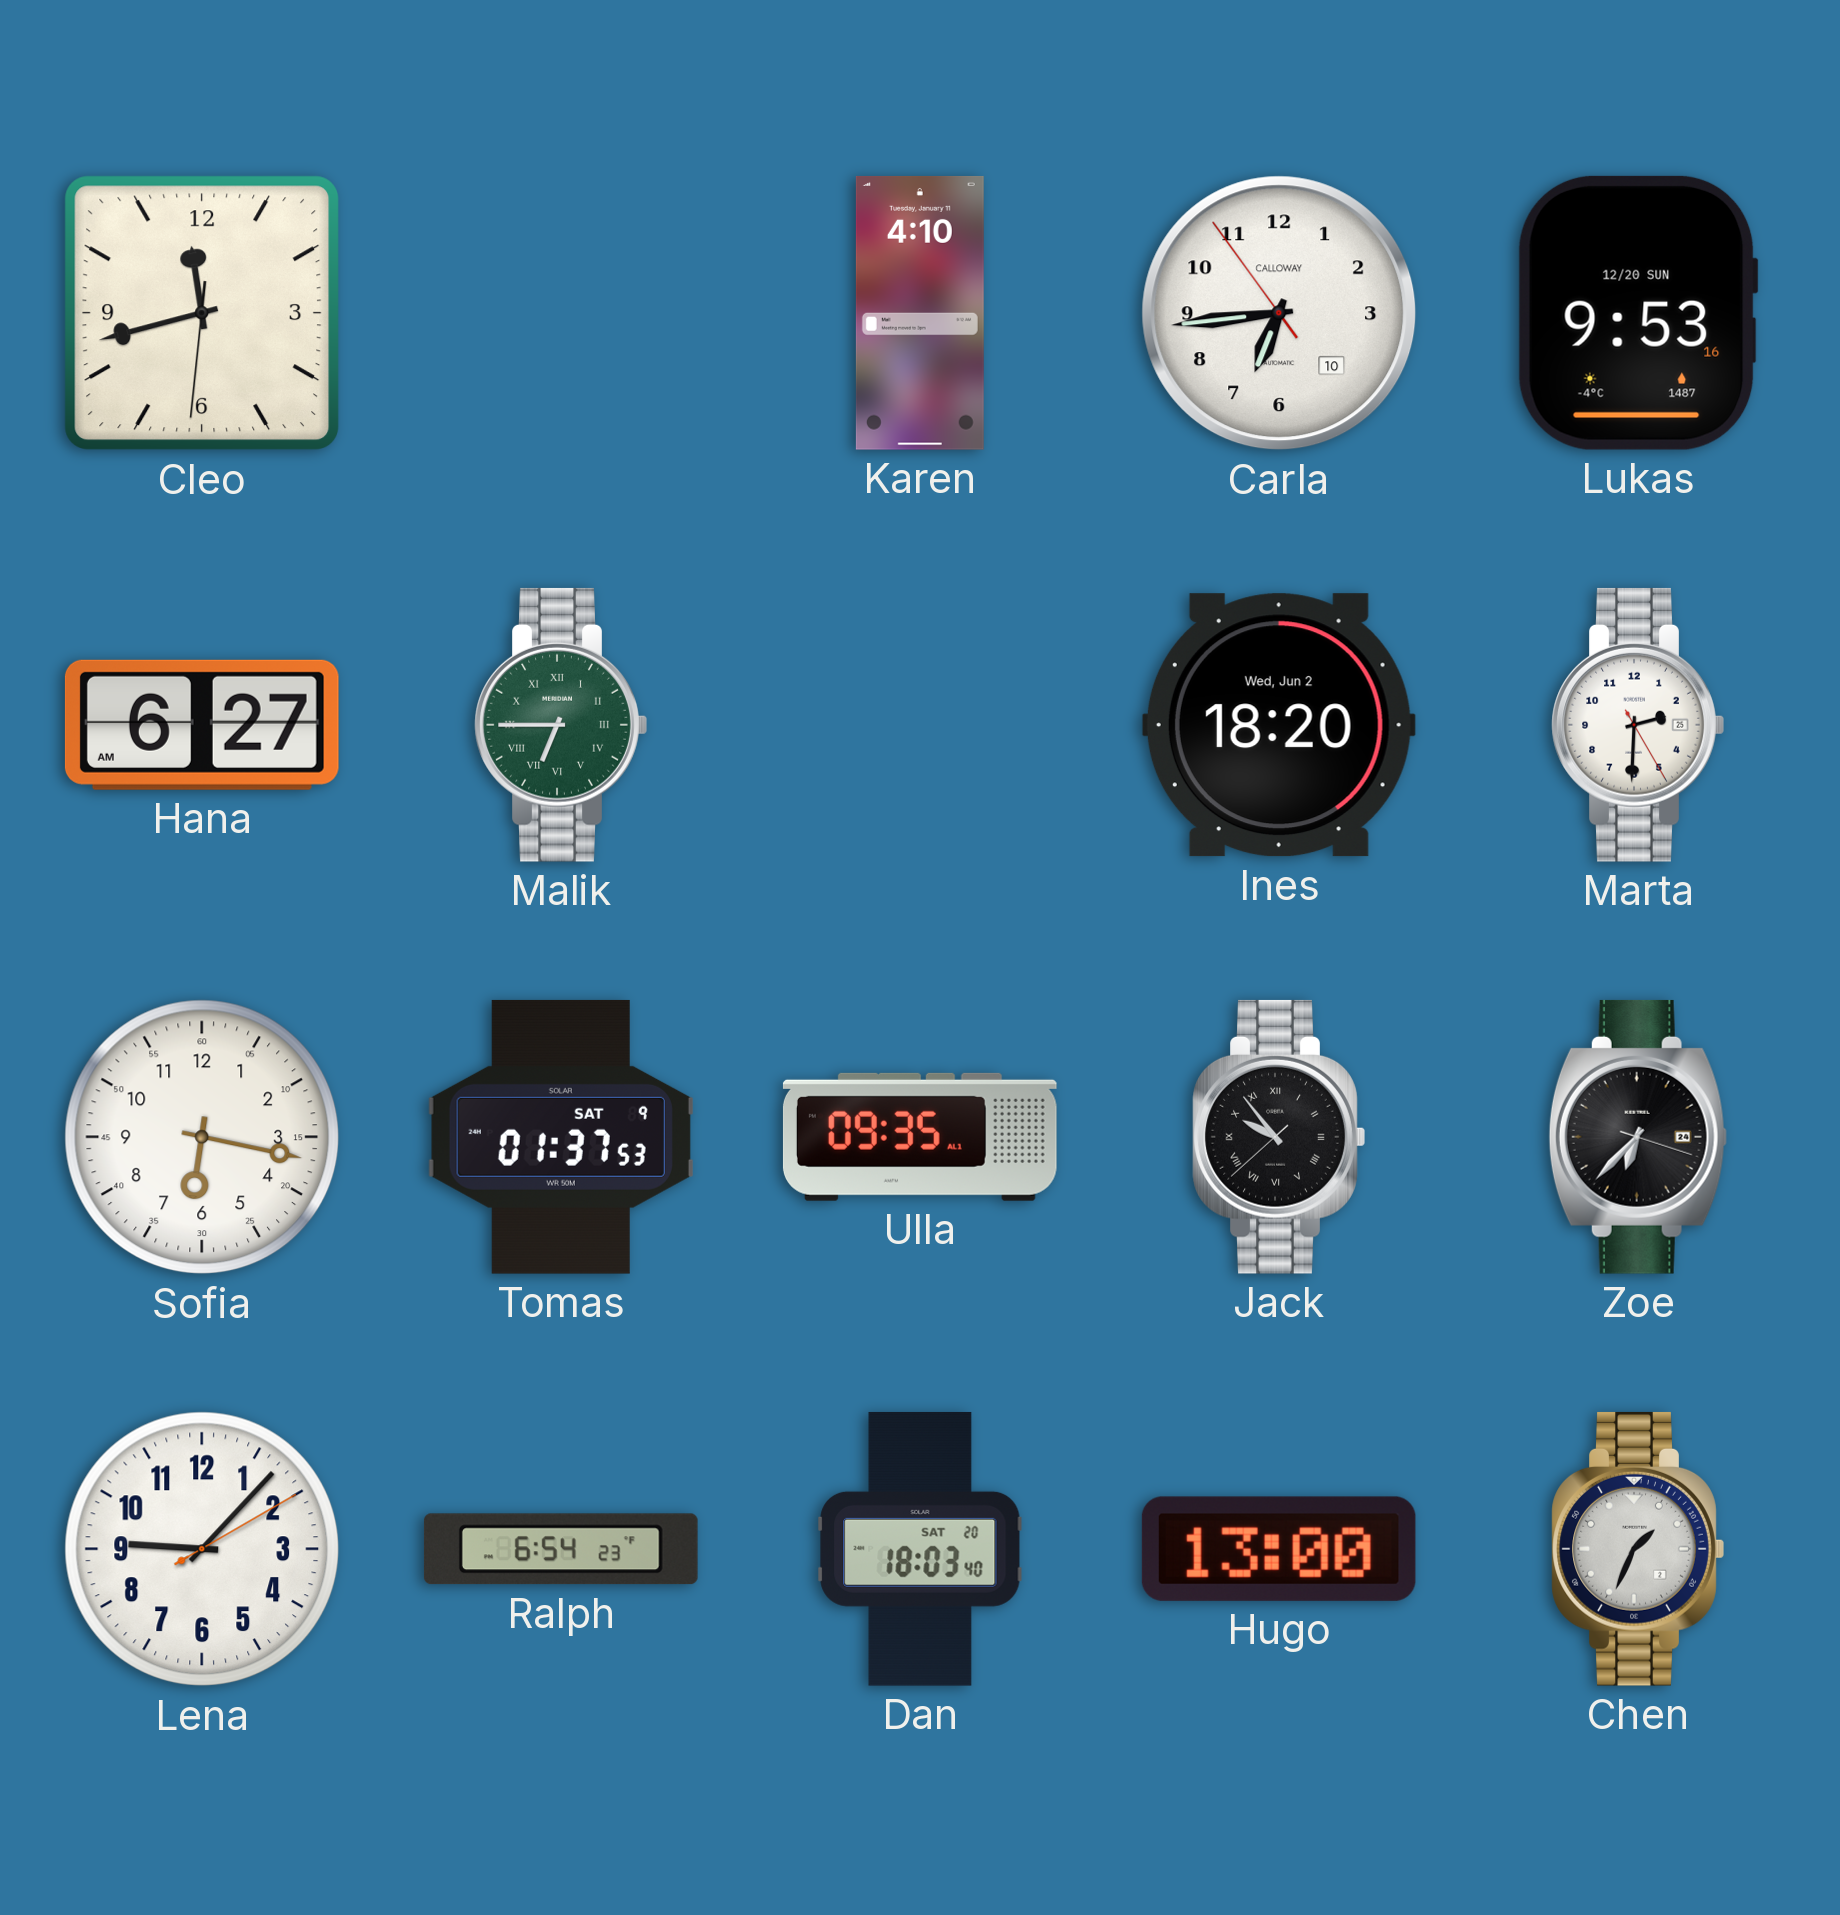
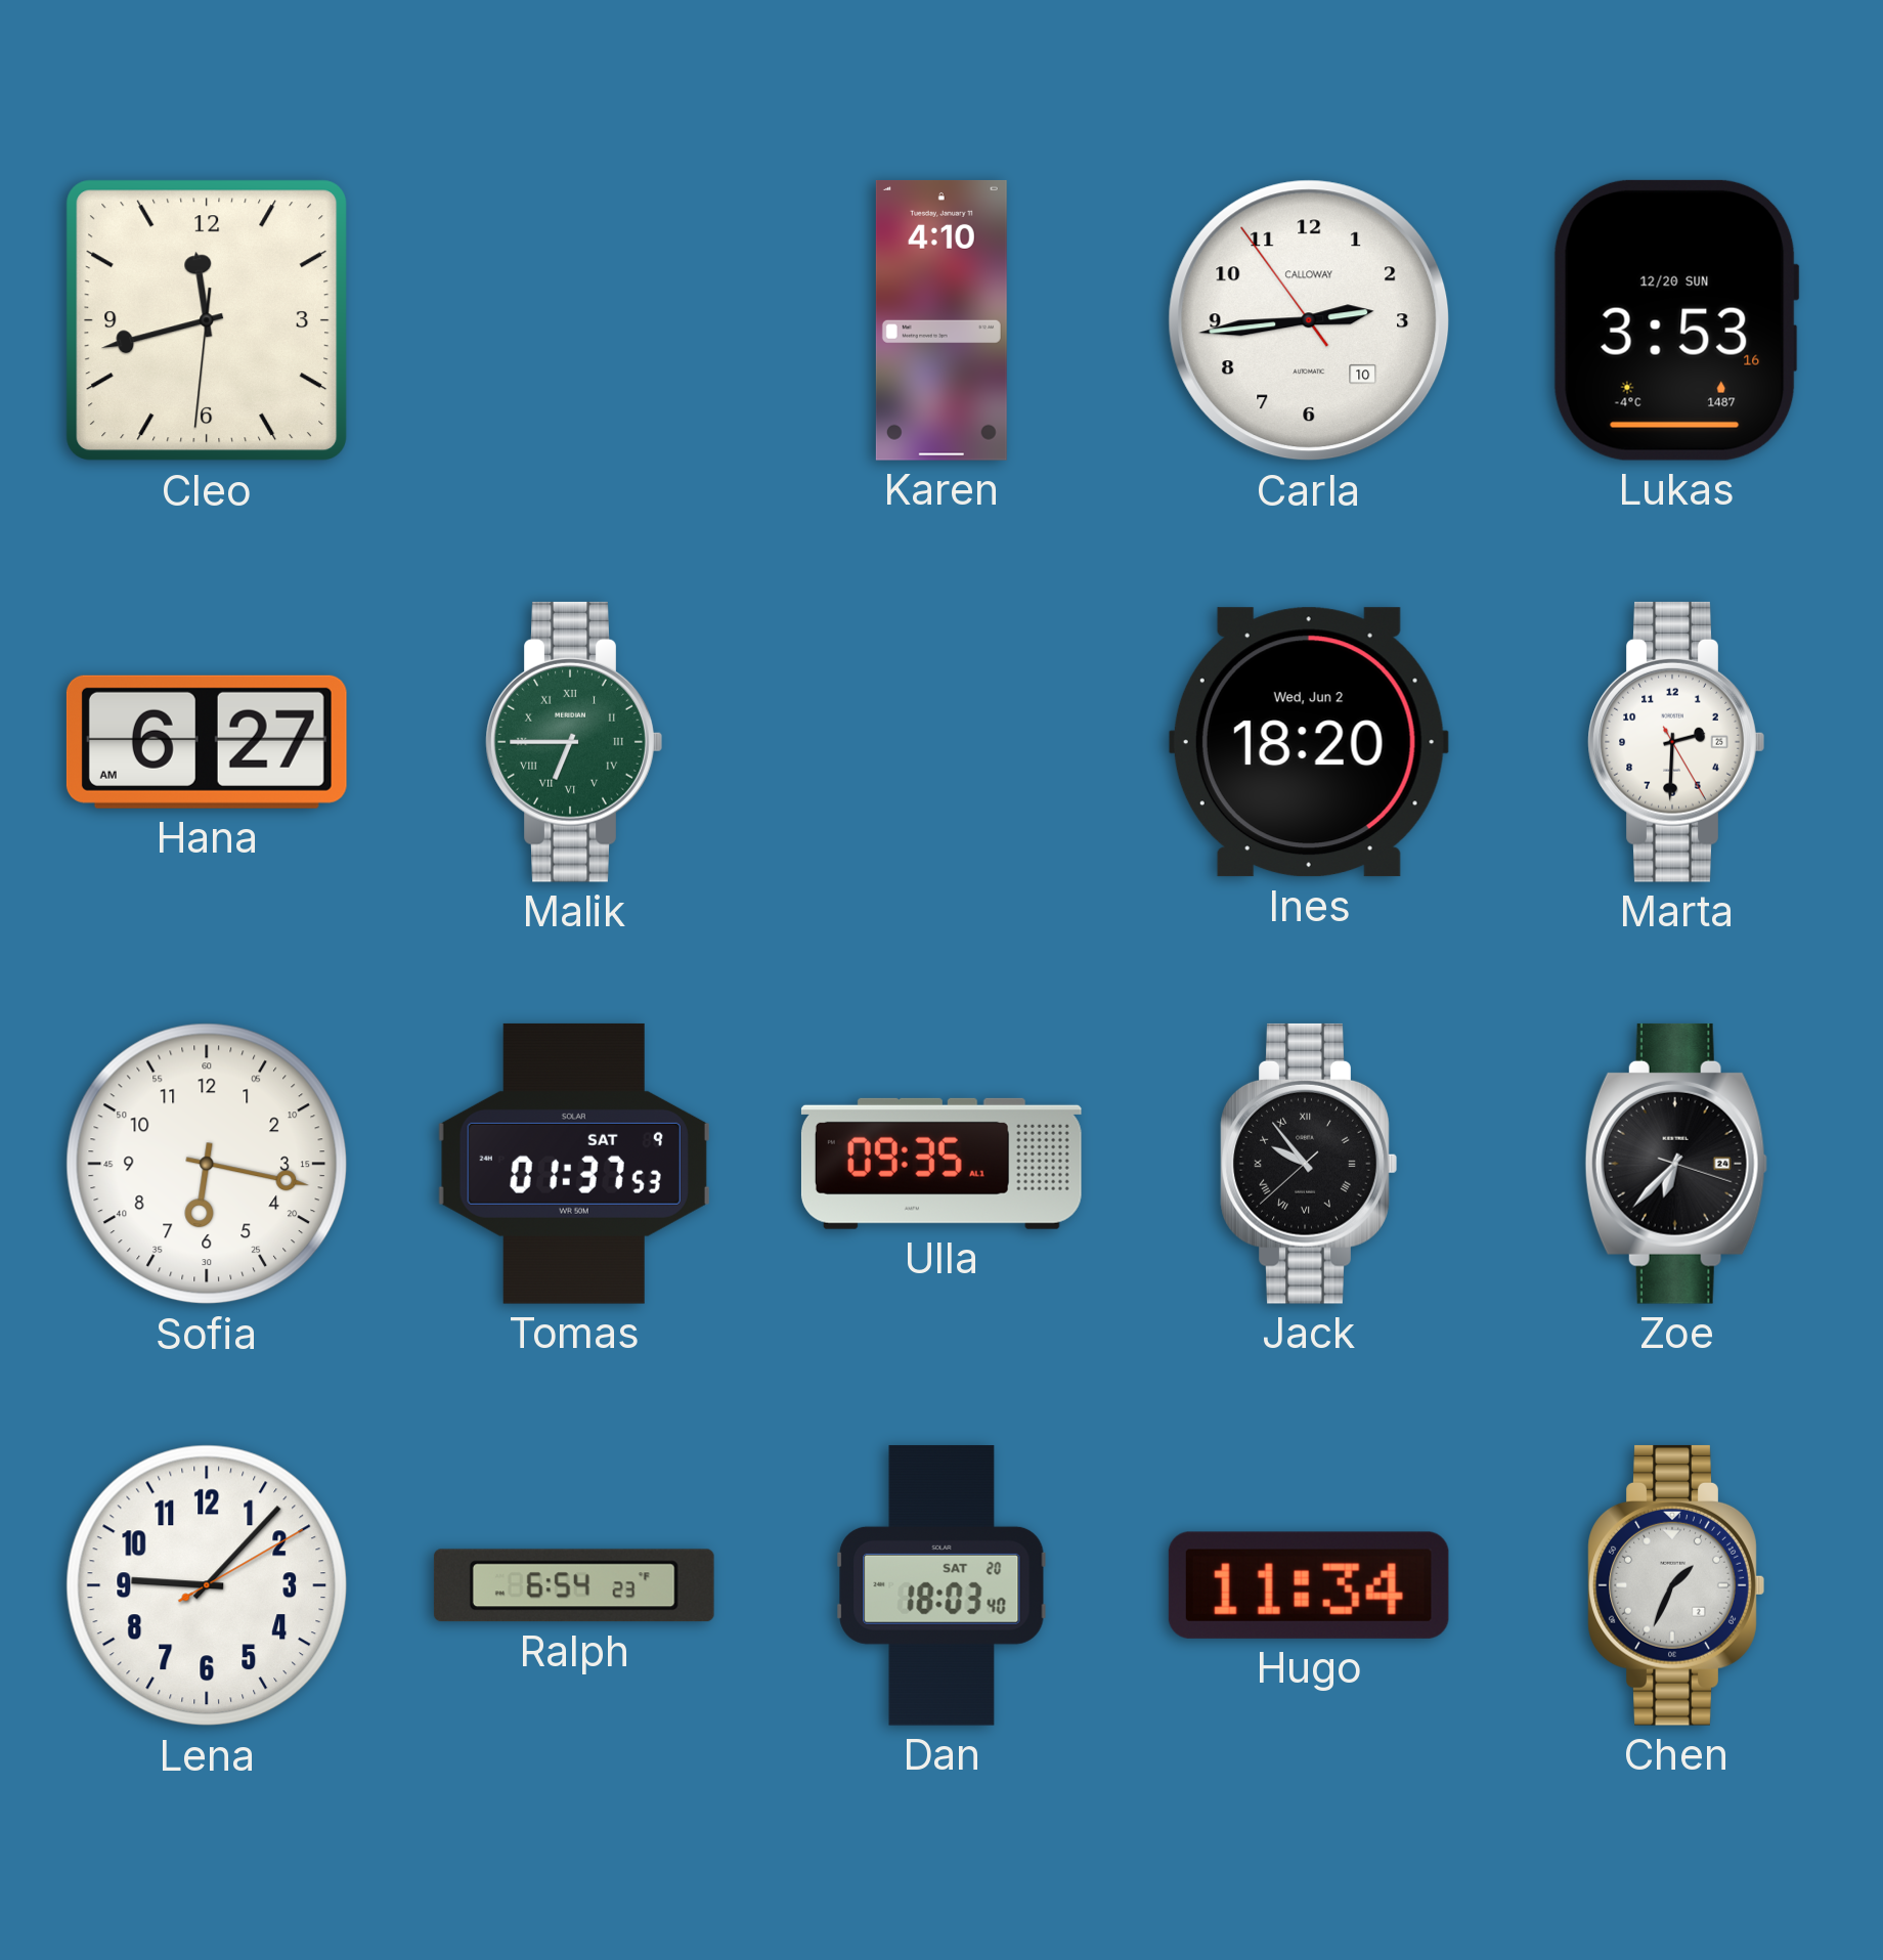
Carla: 6:43 -> 2:43
Lukas: 9:53 -> 3:53
Hugo: 13:00 -> 11:34
